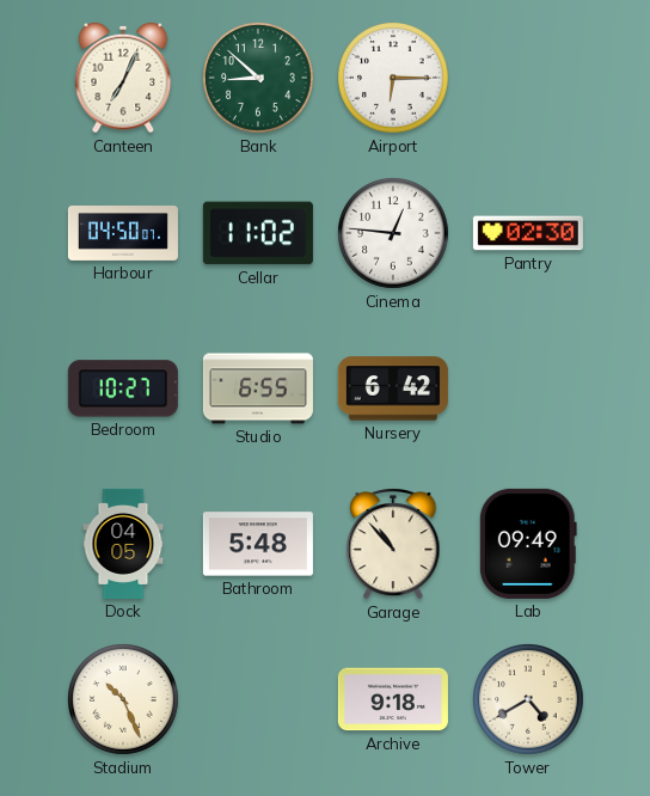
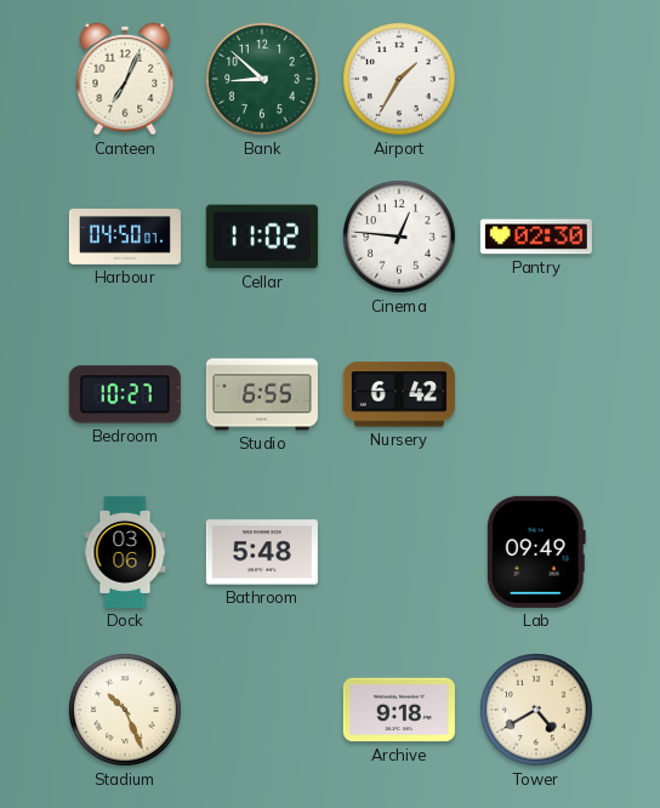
Airport: 6:15 -> 1:35
Dock: 04:05 -> 03:06
Garage: 10:53 -> none
